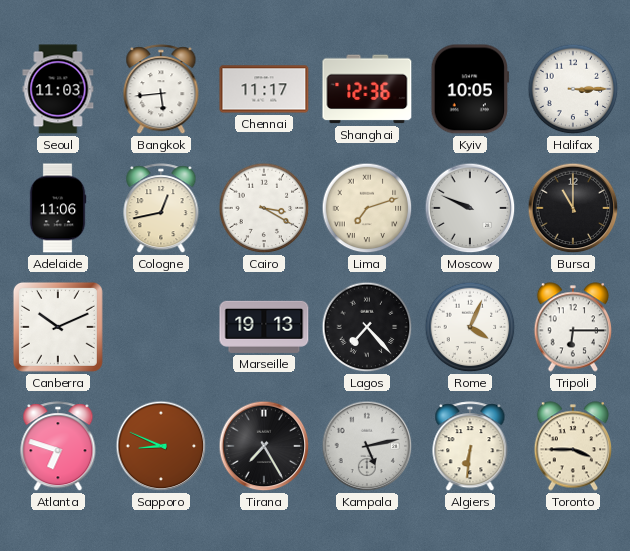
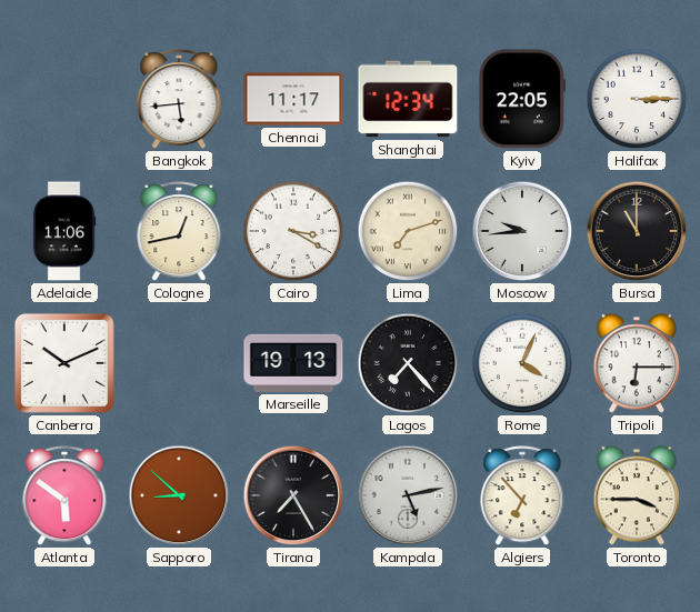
Seoul: 11:03 -> none
Shanghai: 12:36 -> 12:34
Kyiv: 10:05 -> 22:05
Moscow: 9:49 -> 9:44
Atlanta: 6:48 -> 5:51
Sapporo: 8:49 -> 8:52
Algiers: 6:31 -> 6:53
